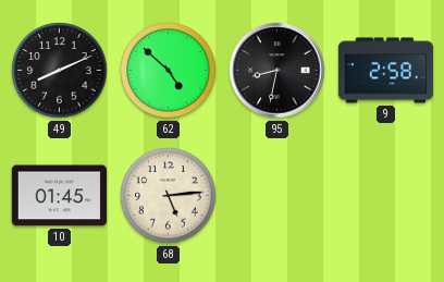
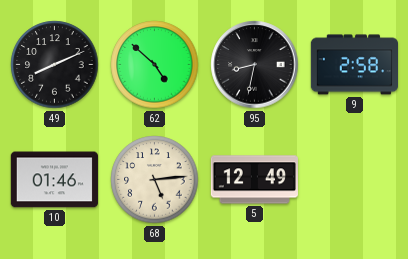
10: 01:45 -> 01:46
5: none -> 12:49
